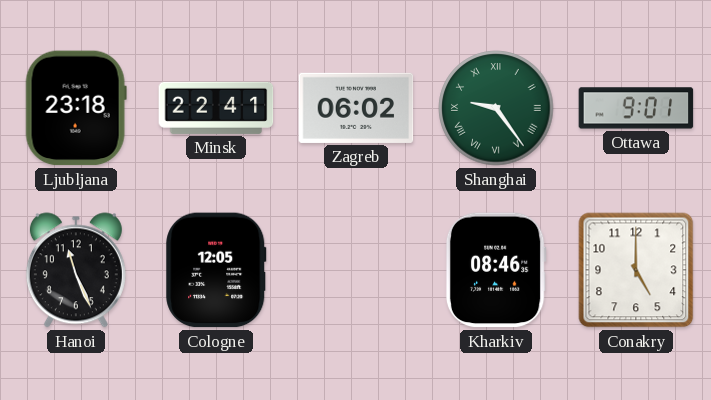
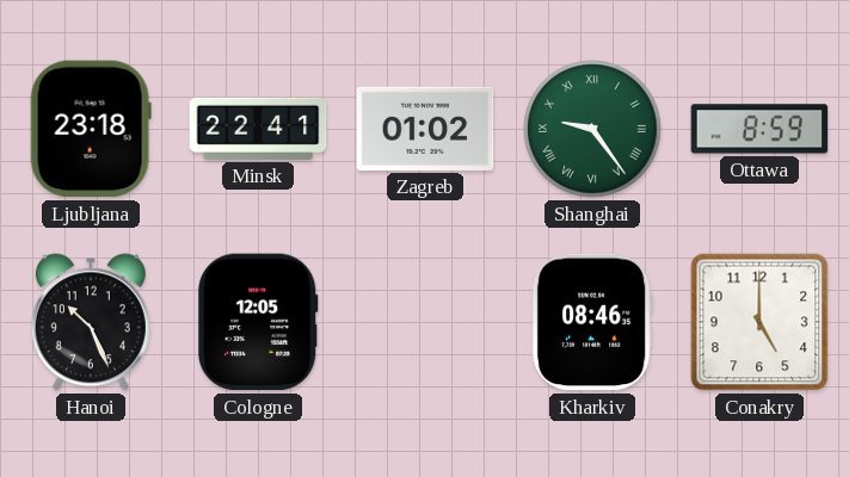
Zagreb: 06:02 -> 01:02
Ottawa: 9:01 -> 8:59
Hanoi: 11:26 -> 10:26
